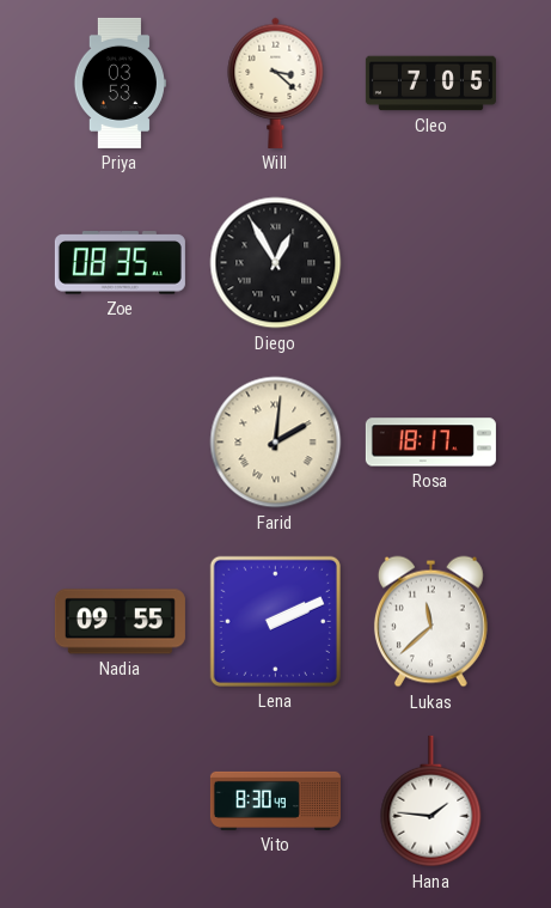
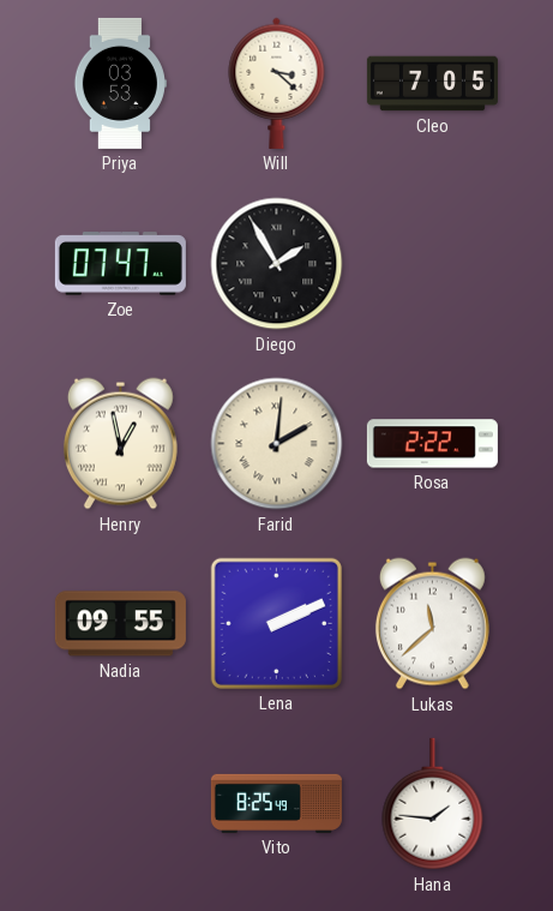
Zoe: 08:35 -> 07:47
Diego: 12:55 -> 1:55
Henry: none -> 12:58
Rosa: 18:17 -> 2:22
Vito: 8:30 -> 8:25
